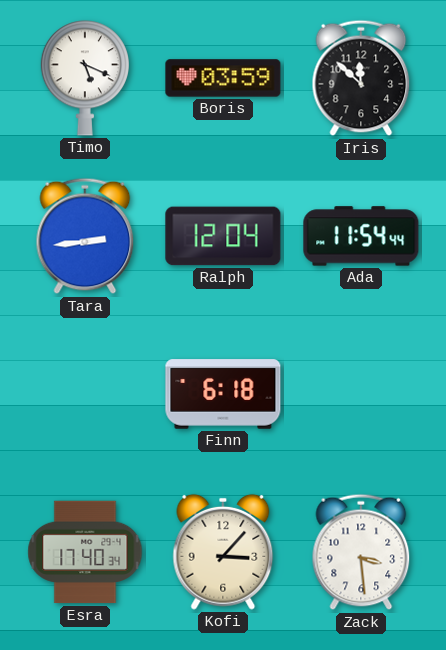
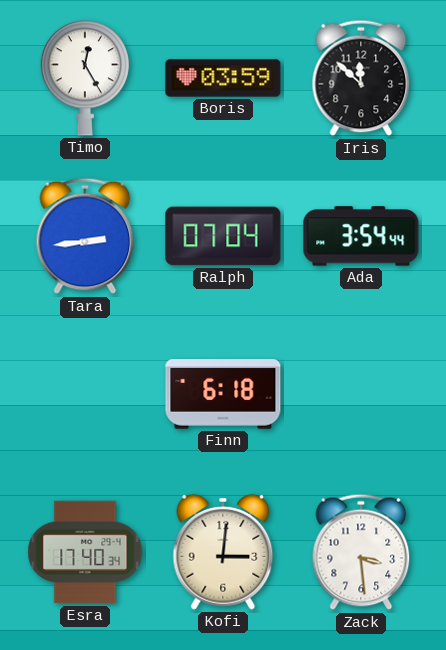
Timo: 5:19 -> 12:25
Ralph: 12:04 -> 07:04
Ada: 11:54 -> 3:54
Kofi: 3:07 -> 3:01
